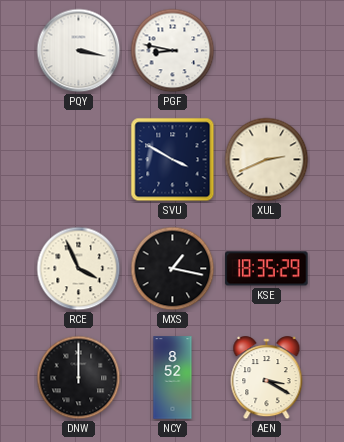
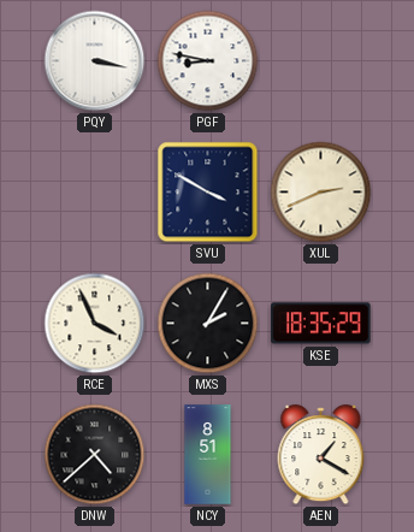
MXS: 1:17 -> 2:05
DNW: 12:00 -> 4:38
NCY: 8:52 -> 8:51
AEN: 3:20 -> 1:20
